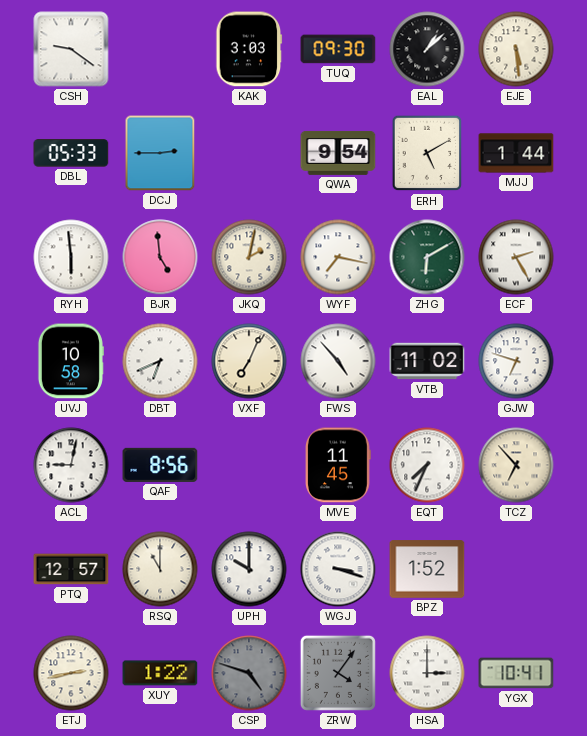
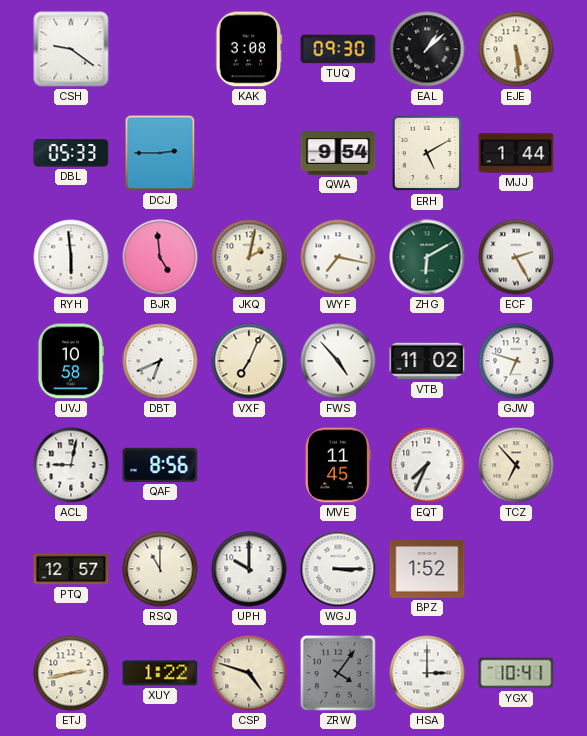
KAK: 3:03 -> 3:08
WGJ: 3:18 -> 3:15
CSP dial: grey -> cream
